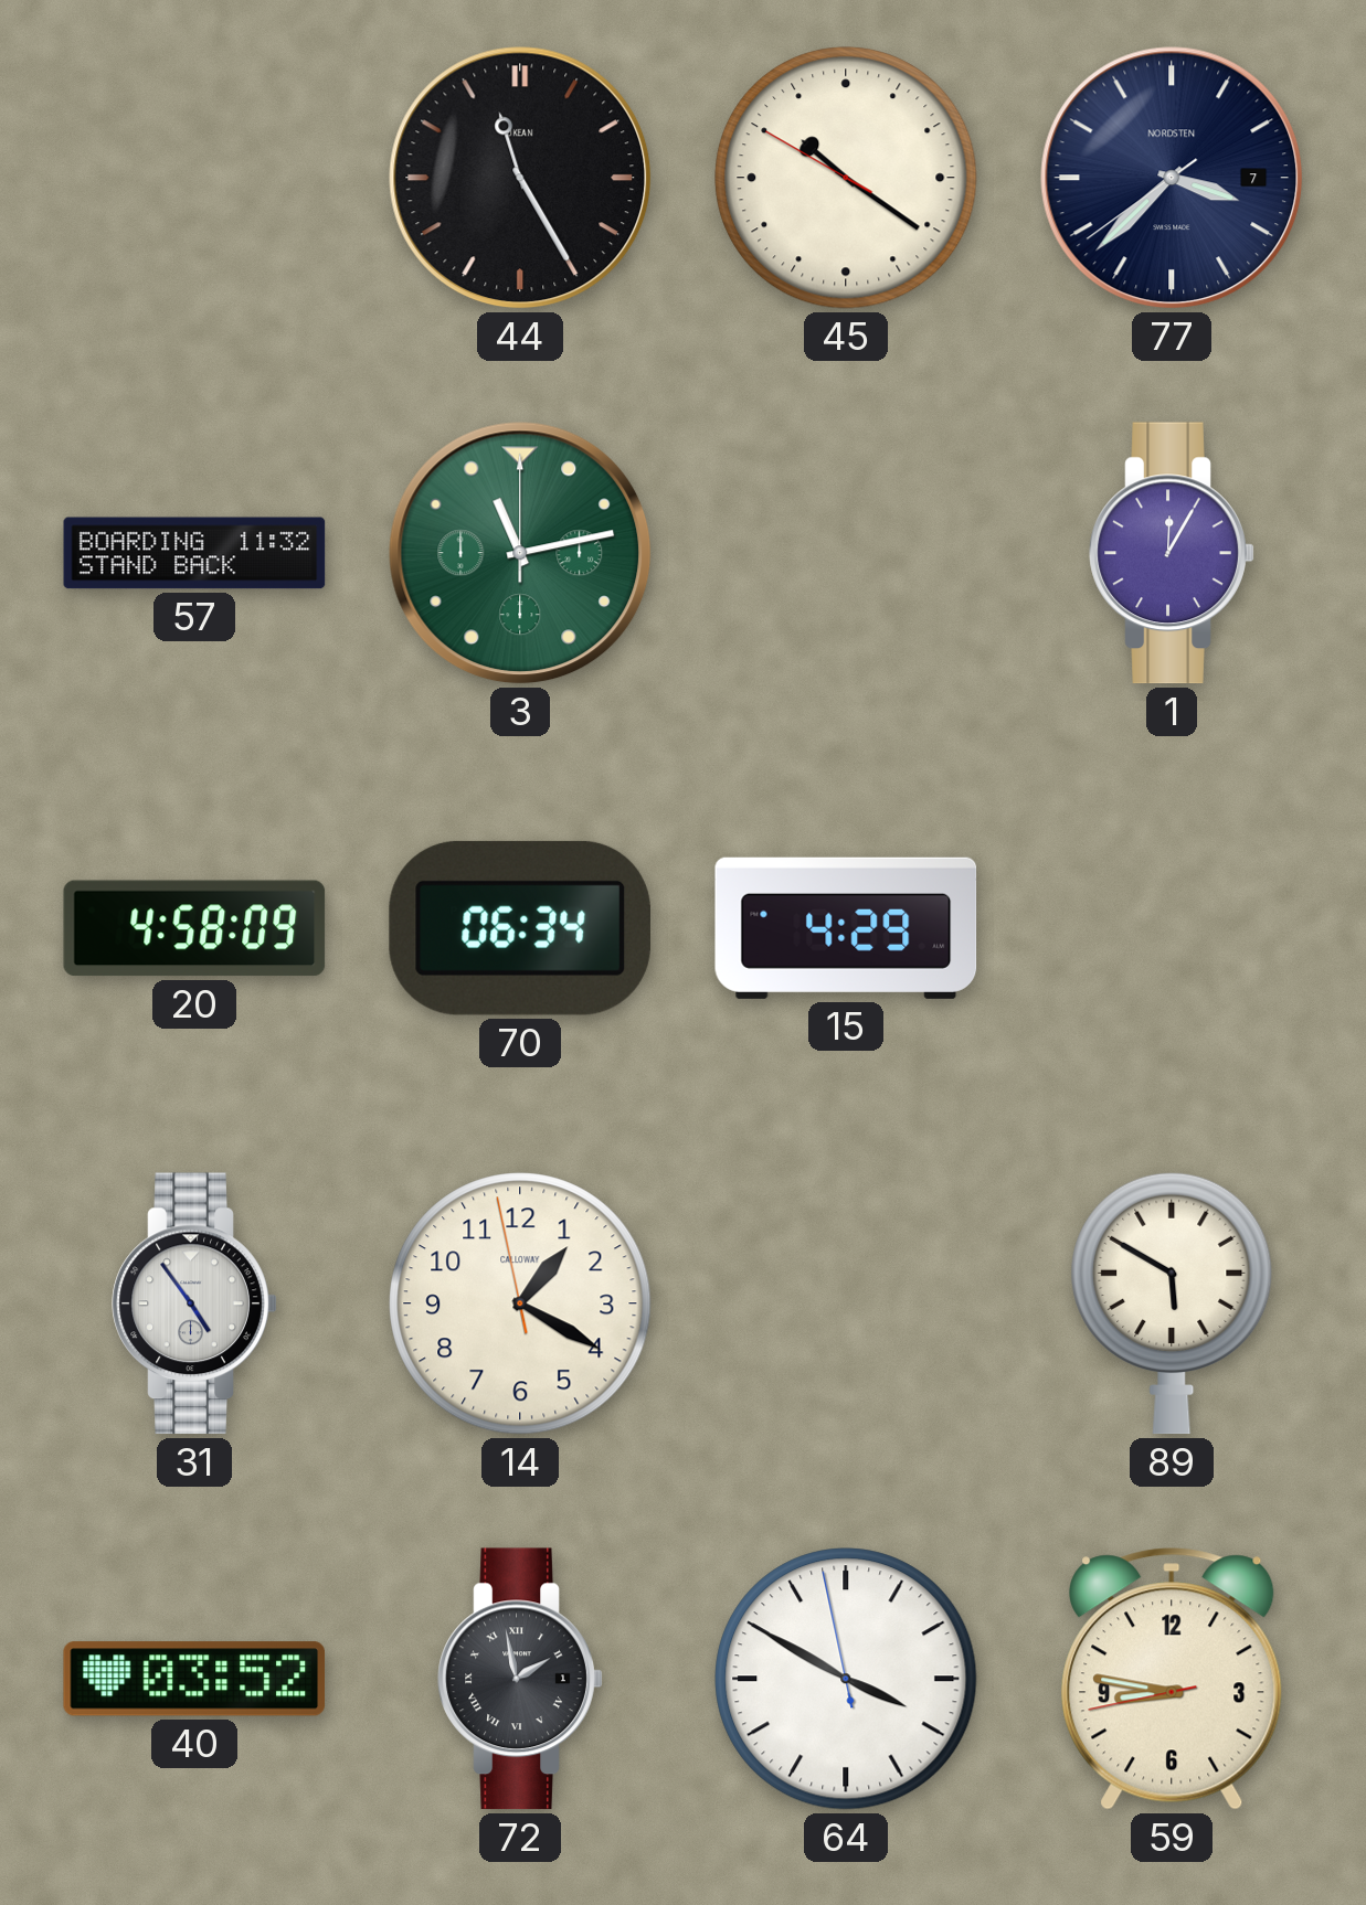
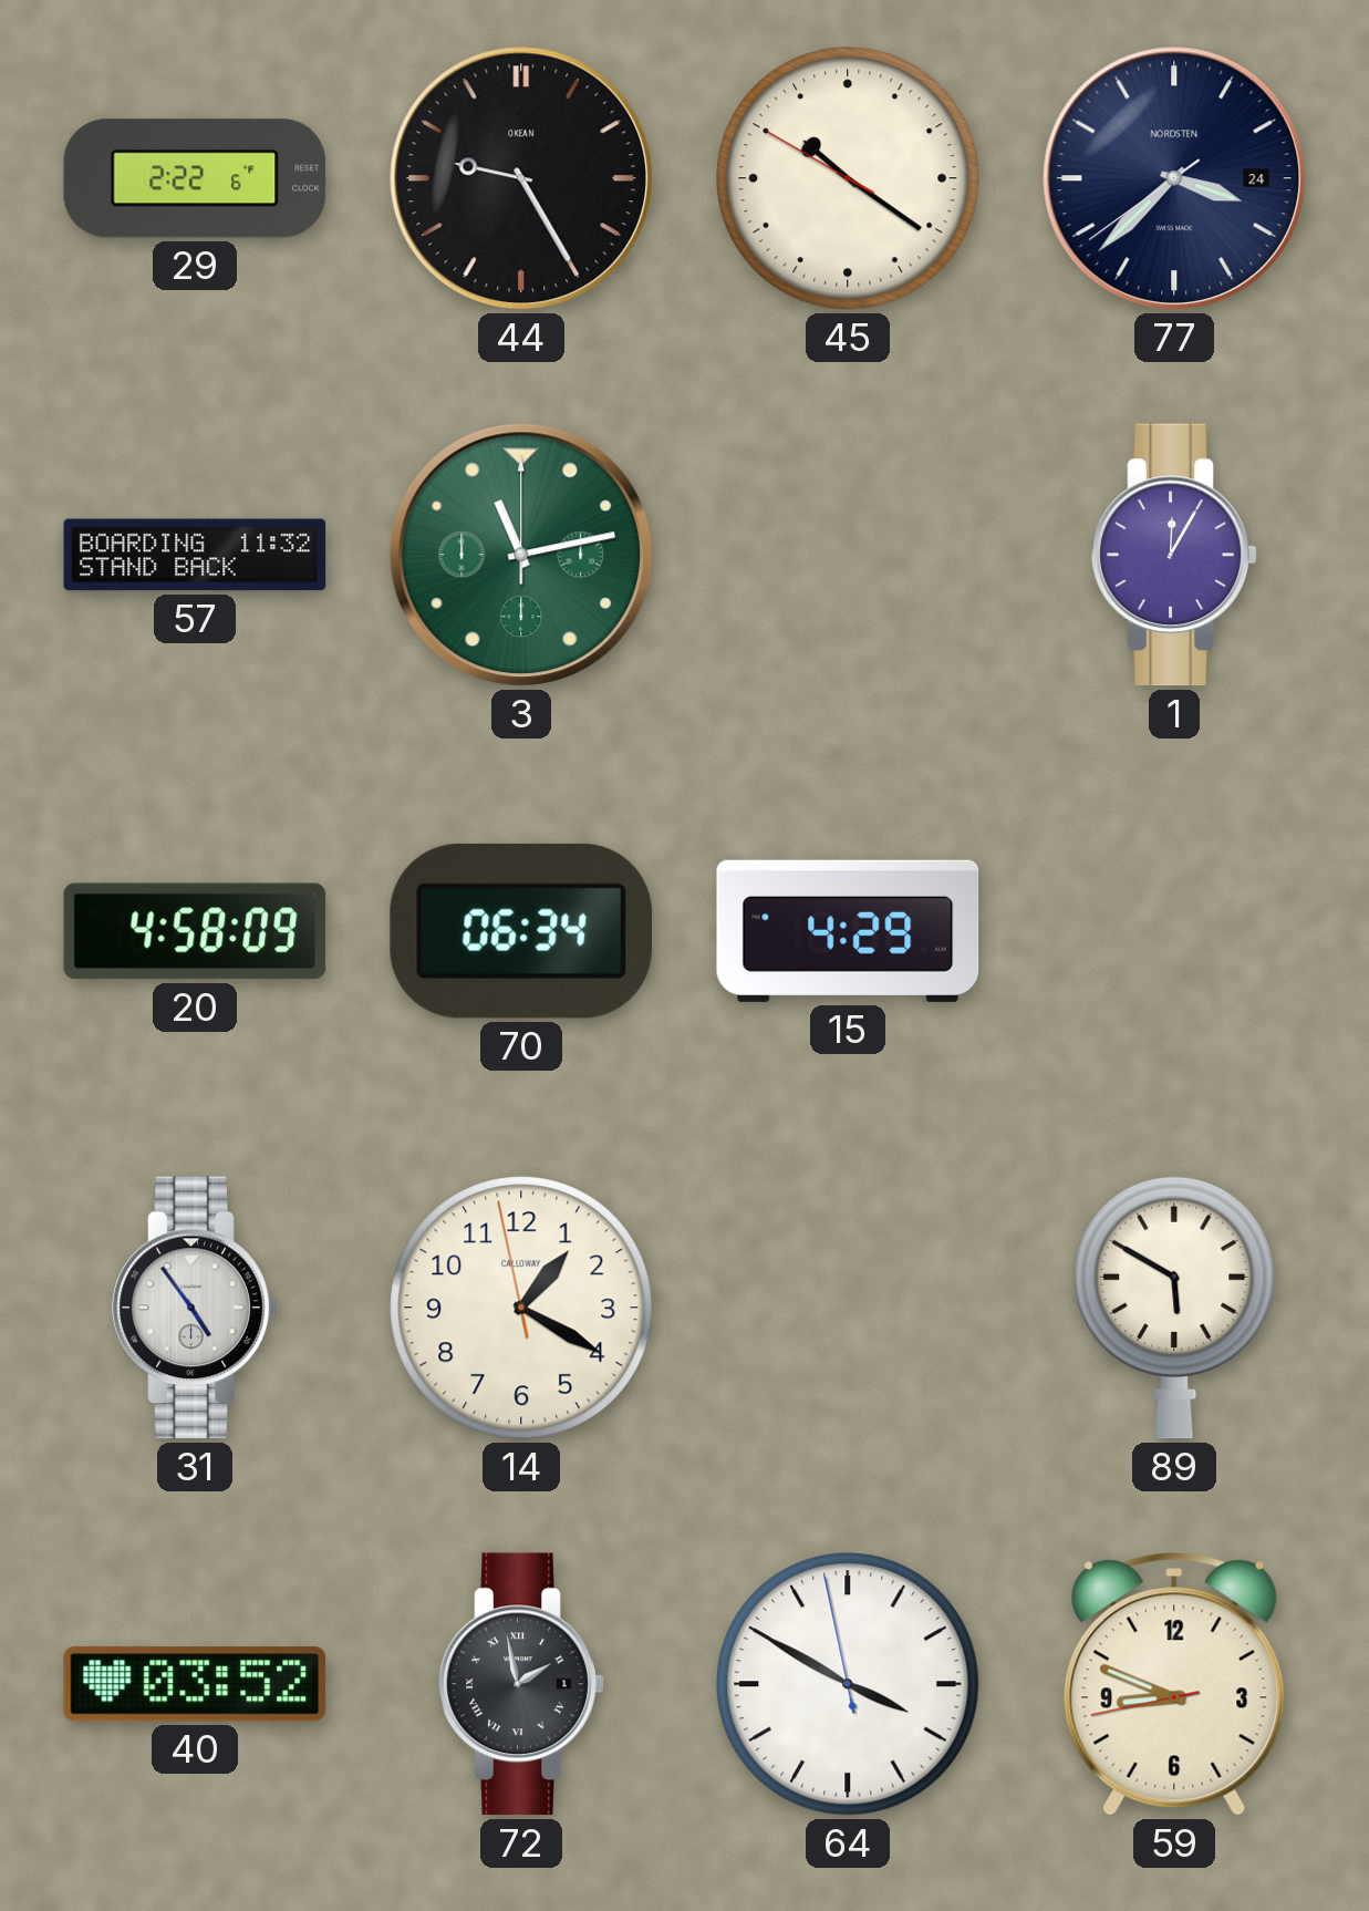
29: none -> 2:22
44: 11:25 -> 9:25
77 date: 7 -> 24
59: 8:46 -> 8:48
